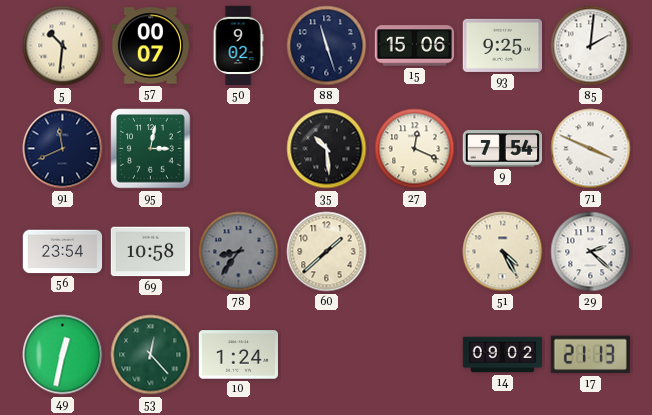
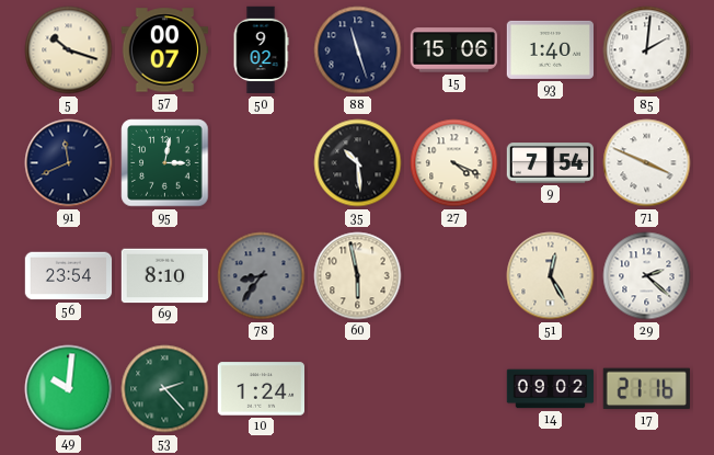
5: 10:31 -> 10:18
93: 9:25 -> 1:40
27: 12:19 -> 4:19
69: 10:58 -> 8:10
60: 1:38 -> 5:58
51: 4:25 -> 12:25
49: 12:32 -> 10:01
53: 12:23 -> 2:23
17: 21:13 -> 21:16
